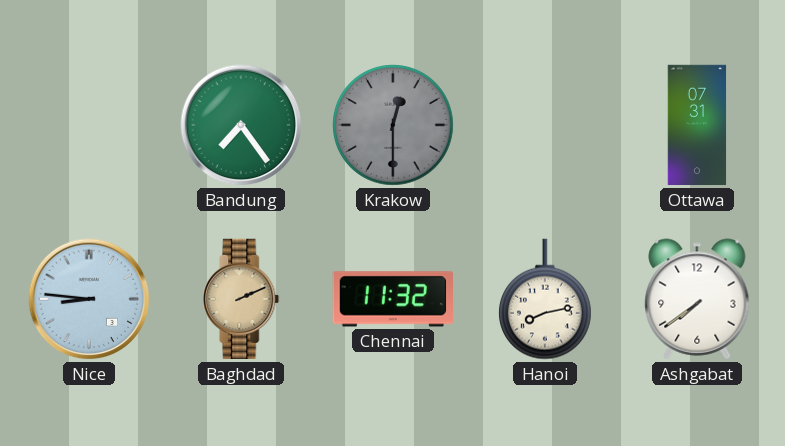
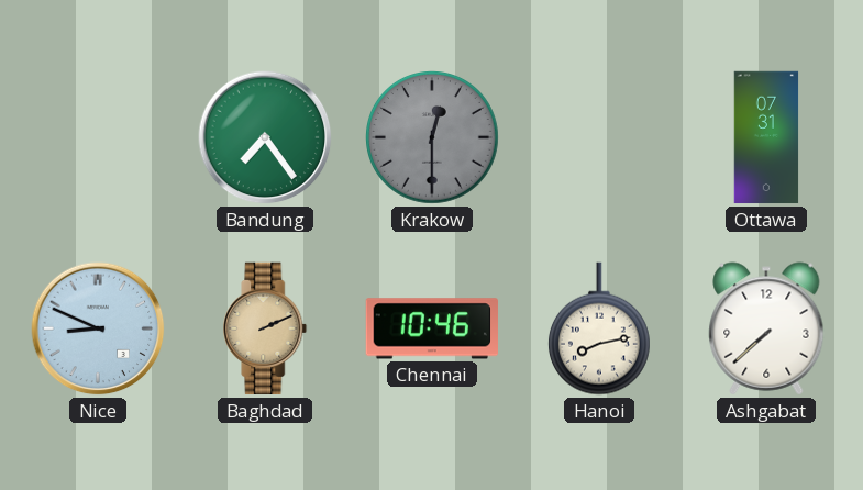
Nice: 8:46 -> 8:49
Chennai: 11:32 -> 10:46
Ashgabat: 7:39 -> 7:38
